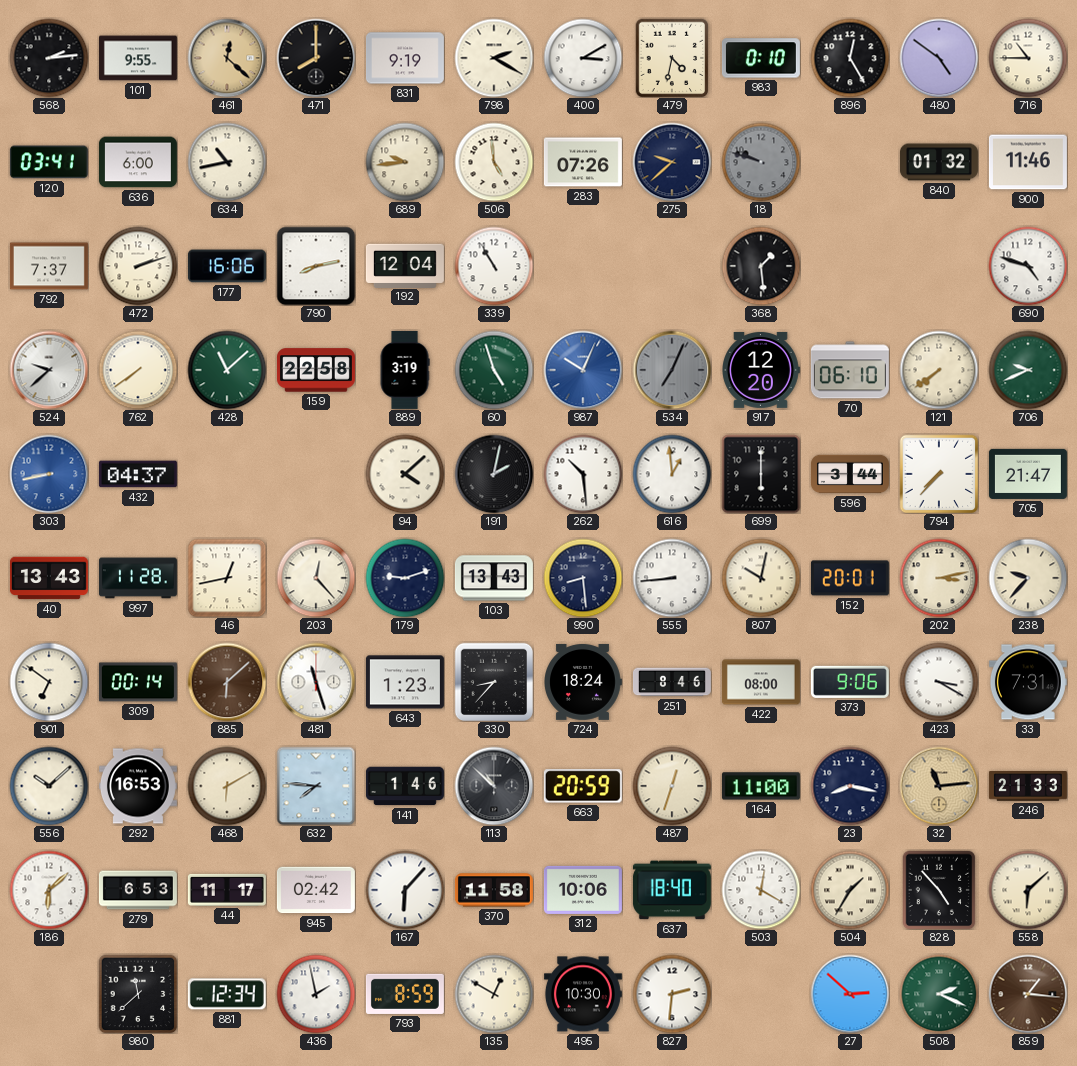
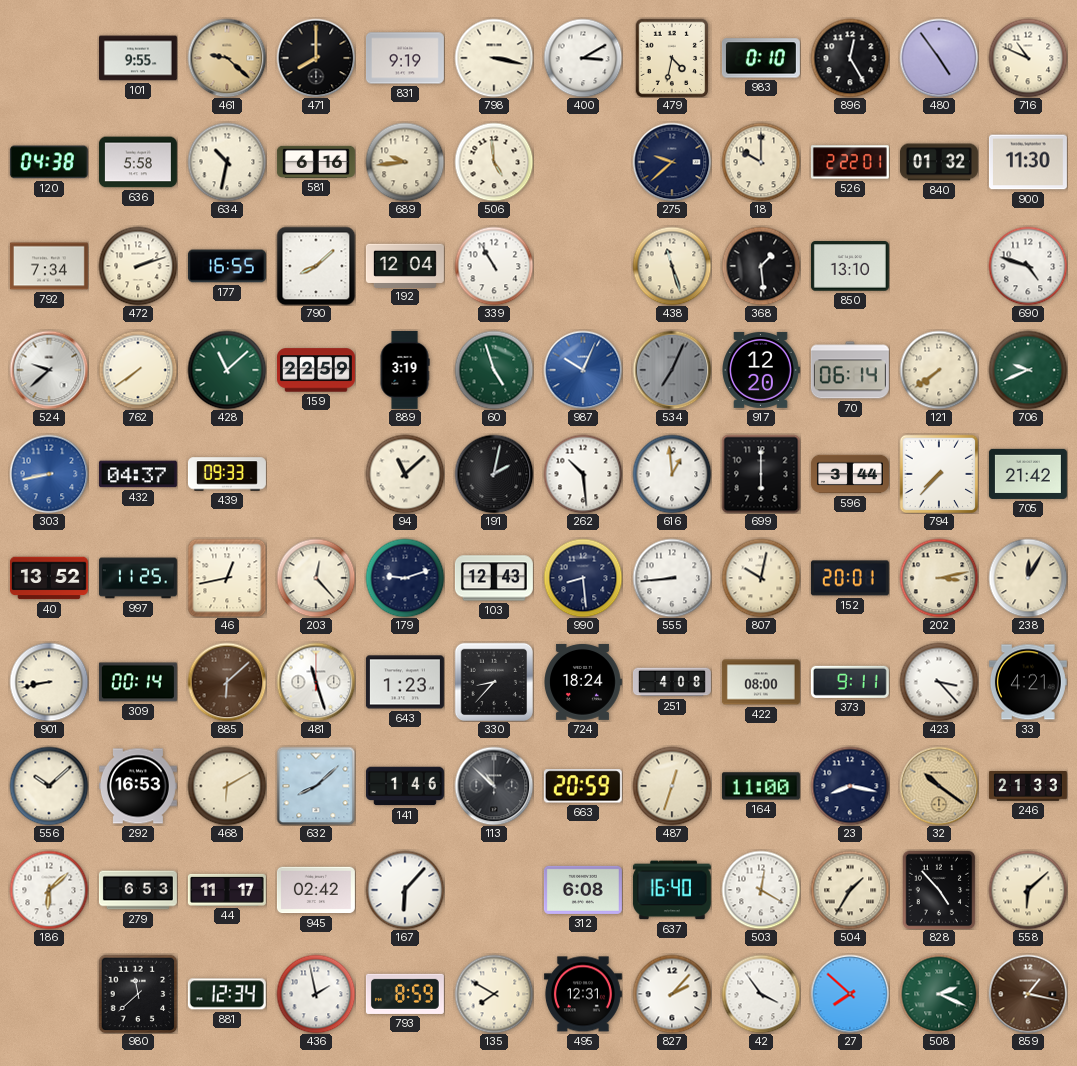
568: 2:14 -> none
461: 12:22 -> 9:22
798: 2:20 -> 3:17
480: 4:51 -> 4:54
716: 10:45 -> 10:49
120: 03:41 -> 04:38
636: 6:00 -> 5:58
634: 10:43 -> 10:32
581: none -> 6:16
283: 07:26 -> none
18: 9:48 -> 10:00
18 dial: grey -> cream
526: none -> 2:22
900: 11:46 -> 11:30
792: 7:37 -> 7:34
177: 16:06 -> 16:55
790: 8:13 -> 8:08
438: none -> 11:27
850: none -> 13:10
159: 22:58 -> 22:59
70: 06:10 -> 06:14
439: none -> 09:33
94: 4:08 -> 11:08
705: 21:47 -> 21:42
40: 13:43 -> 13:52
997: 11:28 -> 11:25
103: 13:43 -> 12:43
238: 9:37 -> 12:05
901: 6:51 -> 8:43
251: 8:46 -> 4:08
373: 9:06 -> 9:11
423: 3:20 -> 3:23
33: 7:31 -> 4:21
632: 7:46 -> 8:08
32: 11:14 -> 10:21
370: 11:58 -> none
312: 10:06 -> 6:08
637: 18:40 -> 16:40
135: 12:50 -> 7:50
495: 10:30 -> 12:31
827: 2:31 -> 2:07
42: none -> 3:54
27: 2:52 -> 7:52
859: 1:16 -> 1:17
